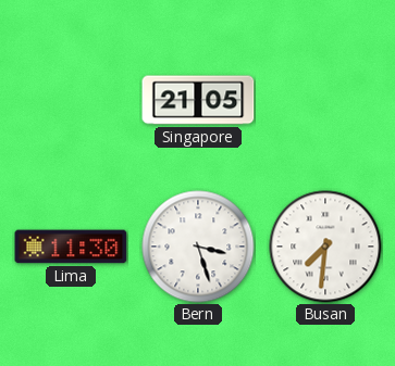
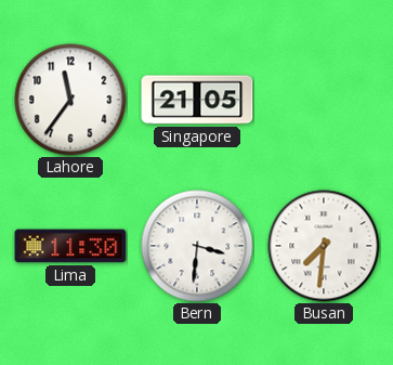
Lahore: none -> 11:36
Bern: 3:27 -> 3:31
